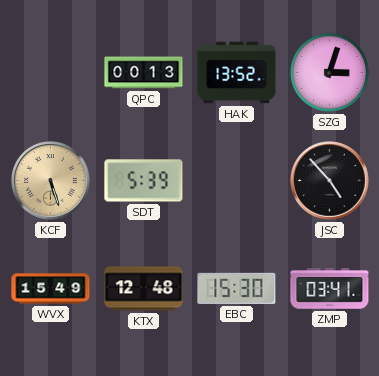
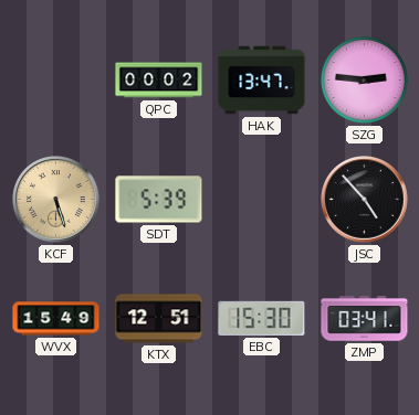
QPC: 00:13 -> 00:02
HAK: 13:52 -> 13:47
SZG: 3:03 -> 2:46
KTX: 12:48 -> 12:51
